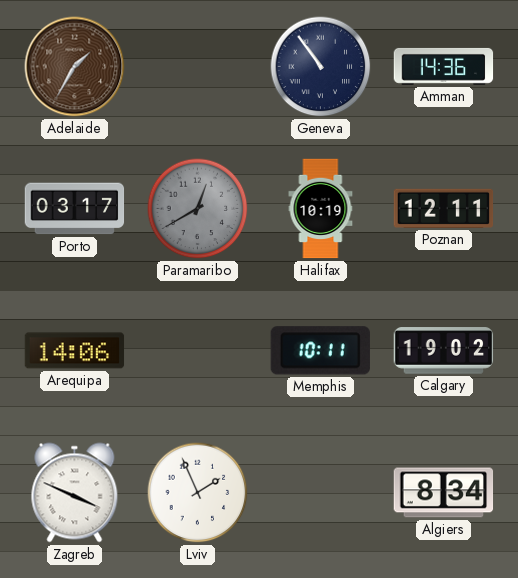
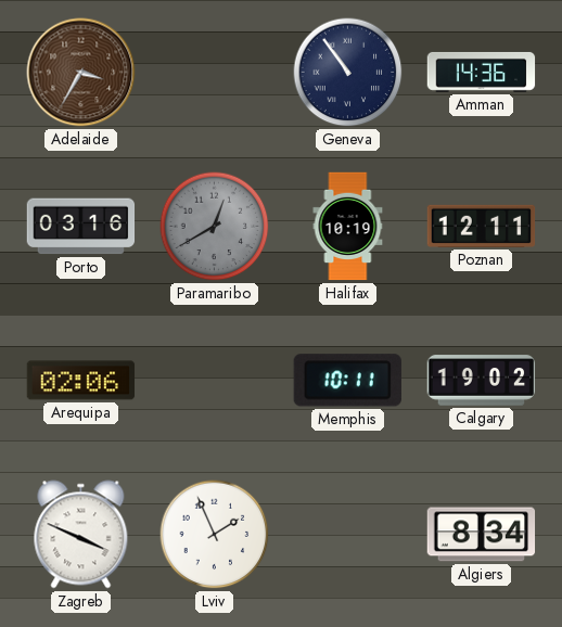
Adelaide: 1:35 -> 3:35
Porto: 03:17 -> 03:16
Arequipa: 14:06 -> 02:06
